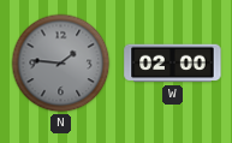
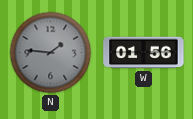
W: 02:00 -> 01:56
